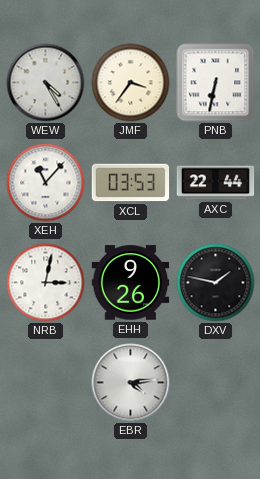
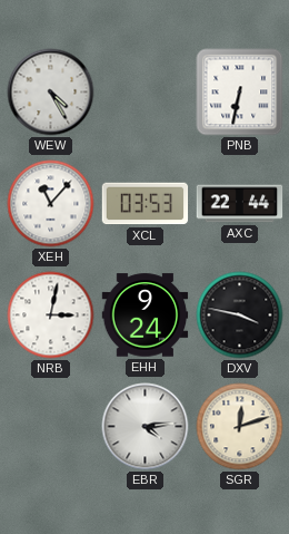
JMF: 3:36 -> none
EHH: 9:26 -> 9:24
DXV: 1:47 -> 3:47
SGR: none -> 12:12
